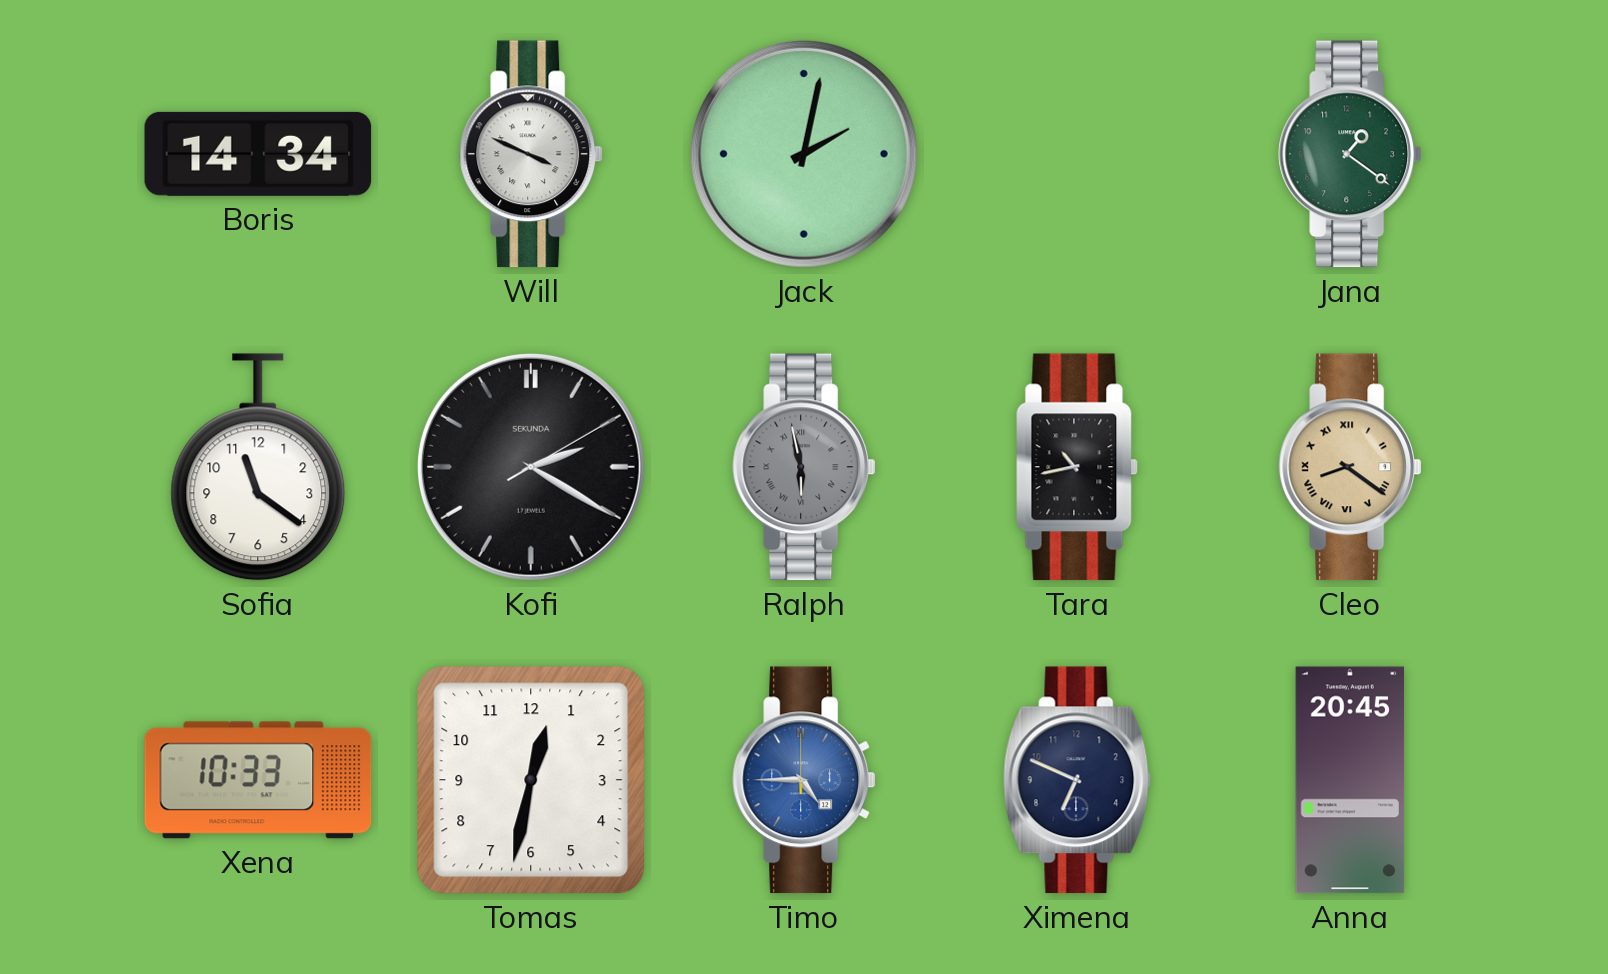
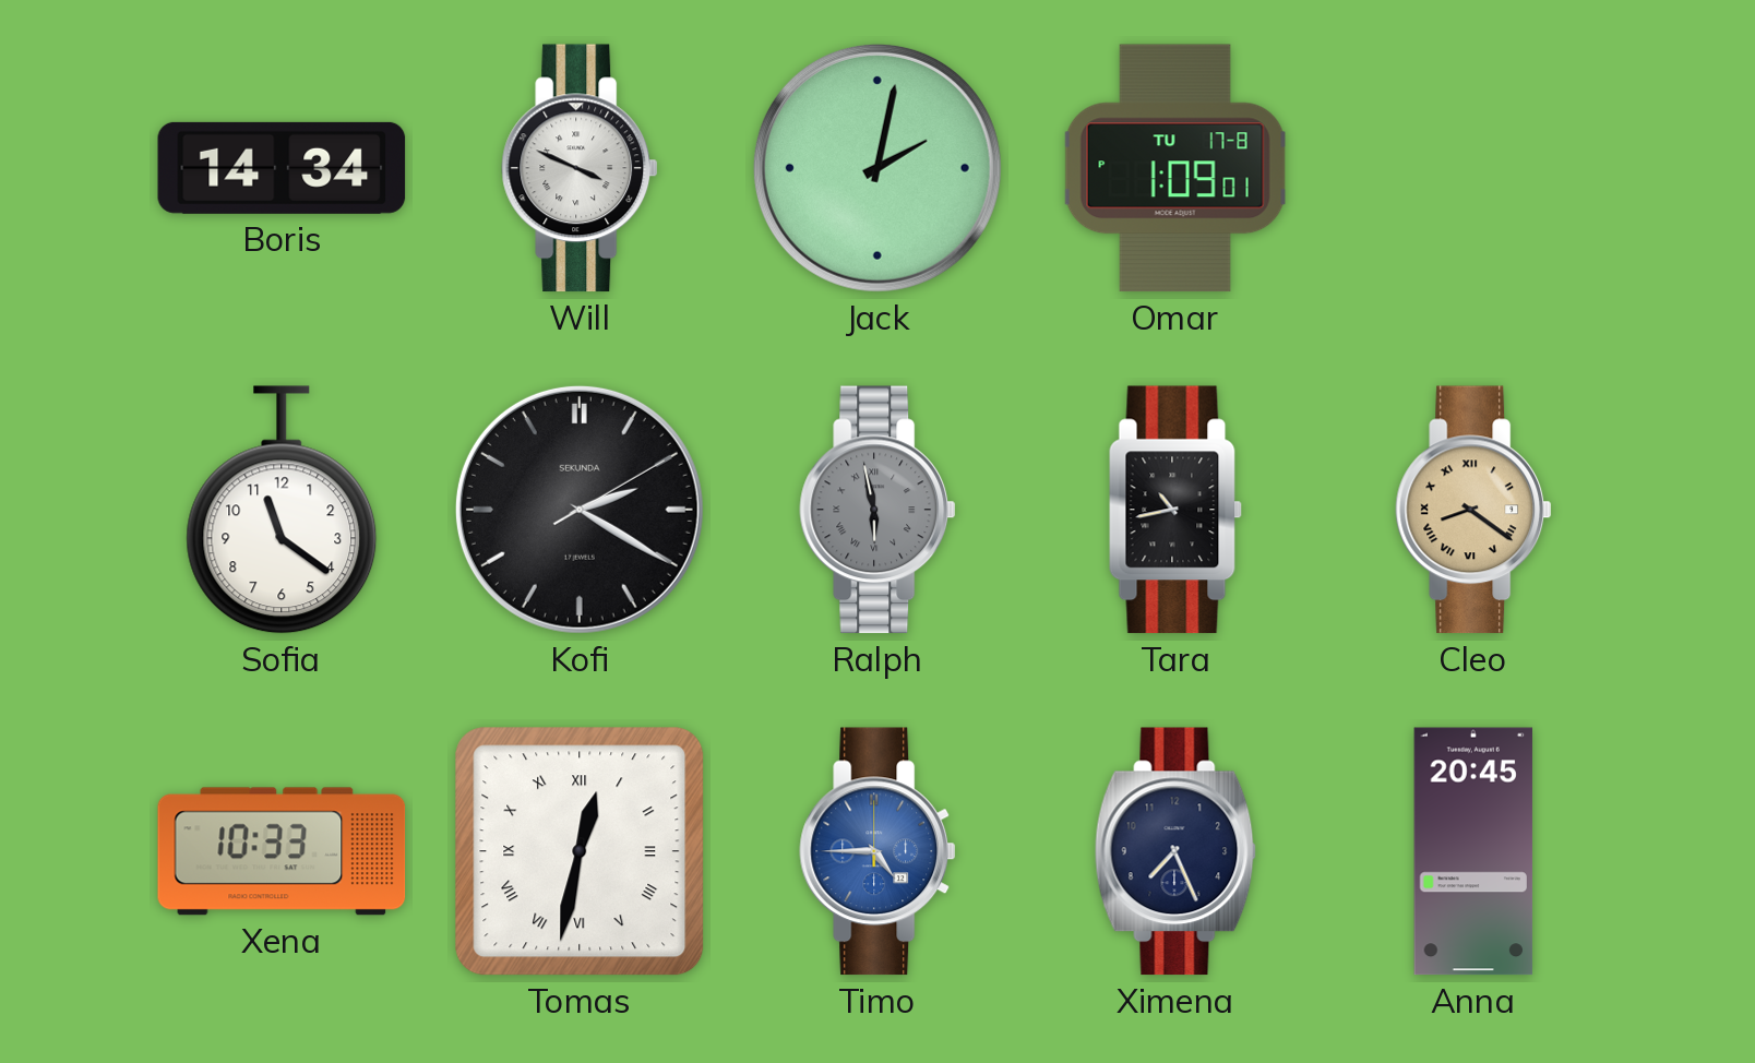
Omar: none -> 1:09
Jana: 1:21 -> none
Tomas numerals: Arabic -> Roman
Ximena: 6:49 -> 7:26
